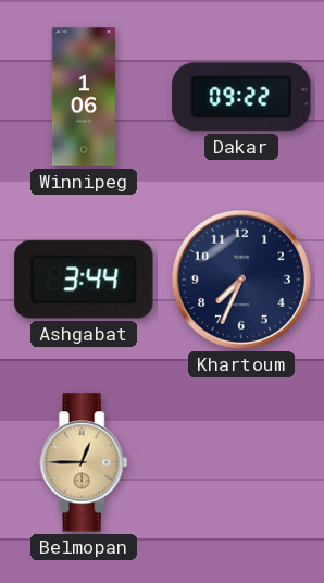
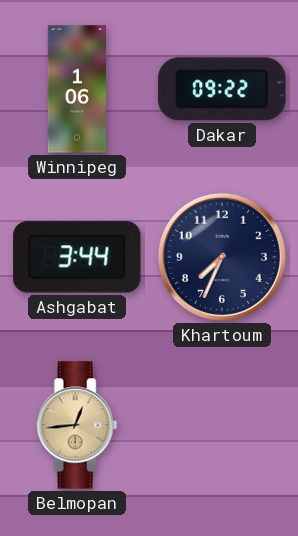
Belmopan: 12:45 -> 12:44
